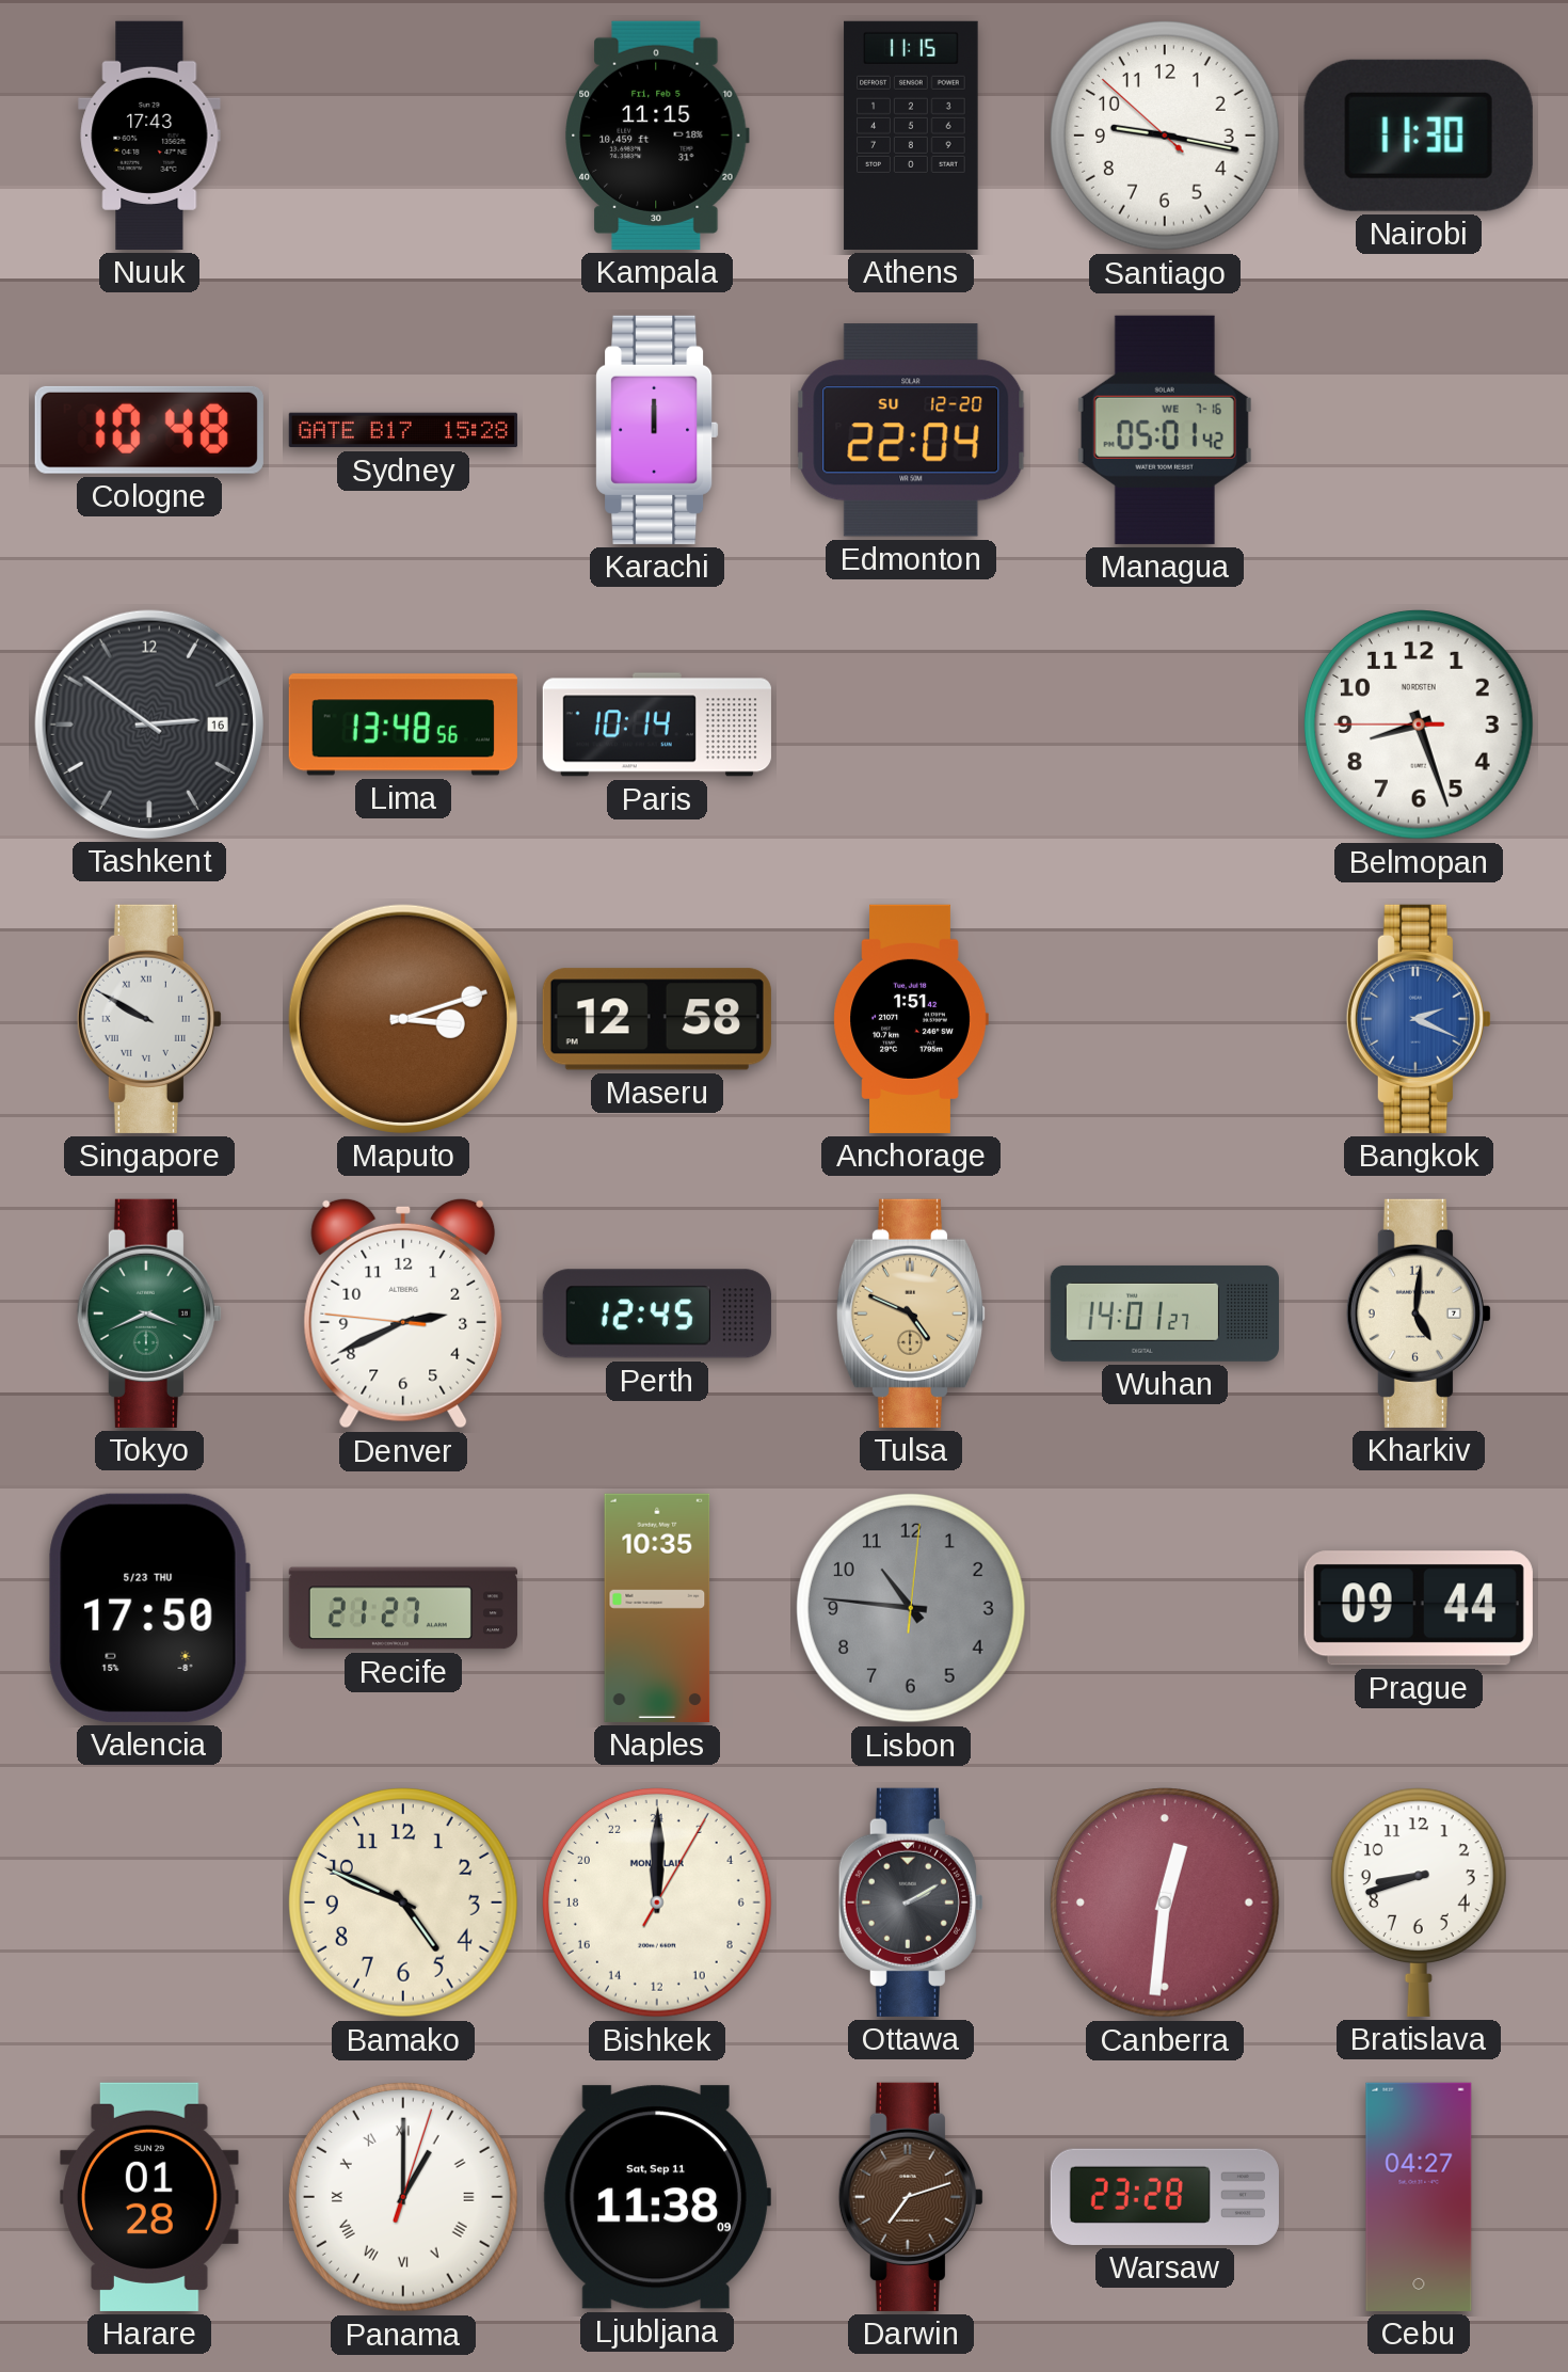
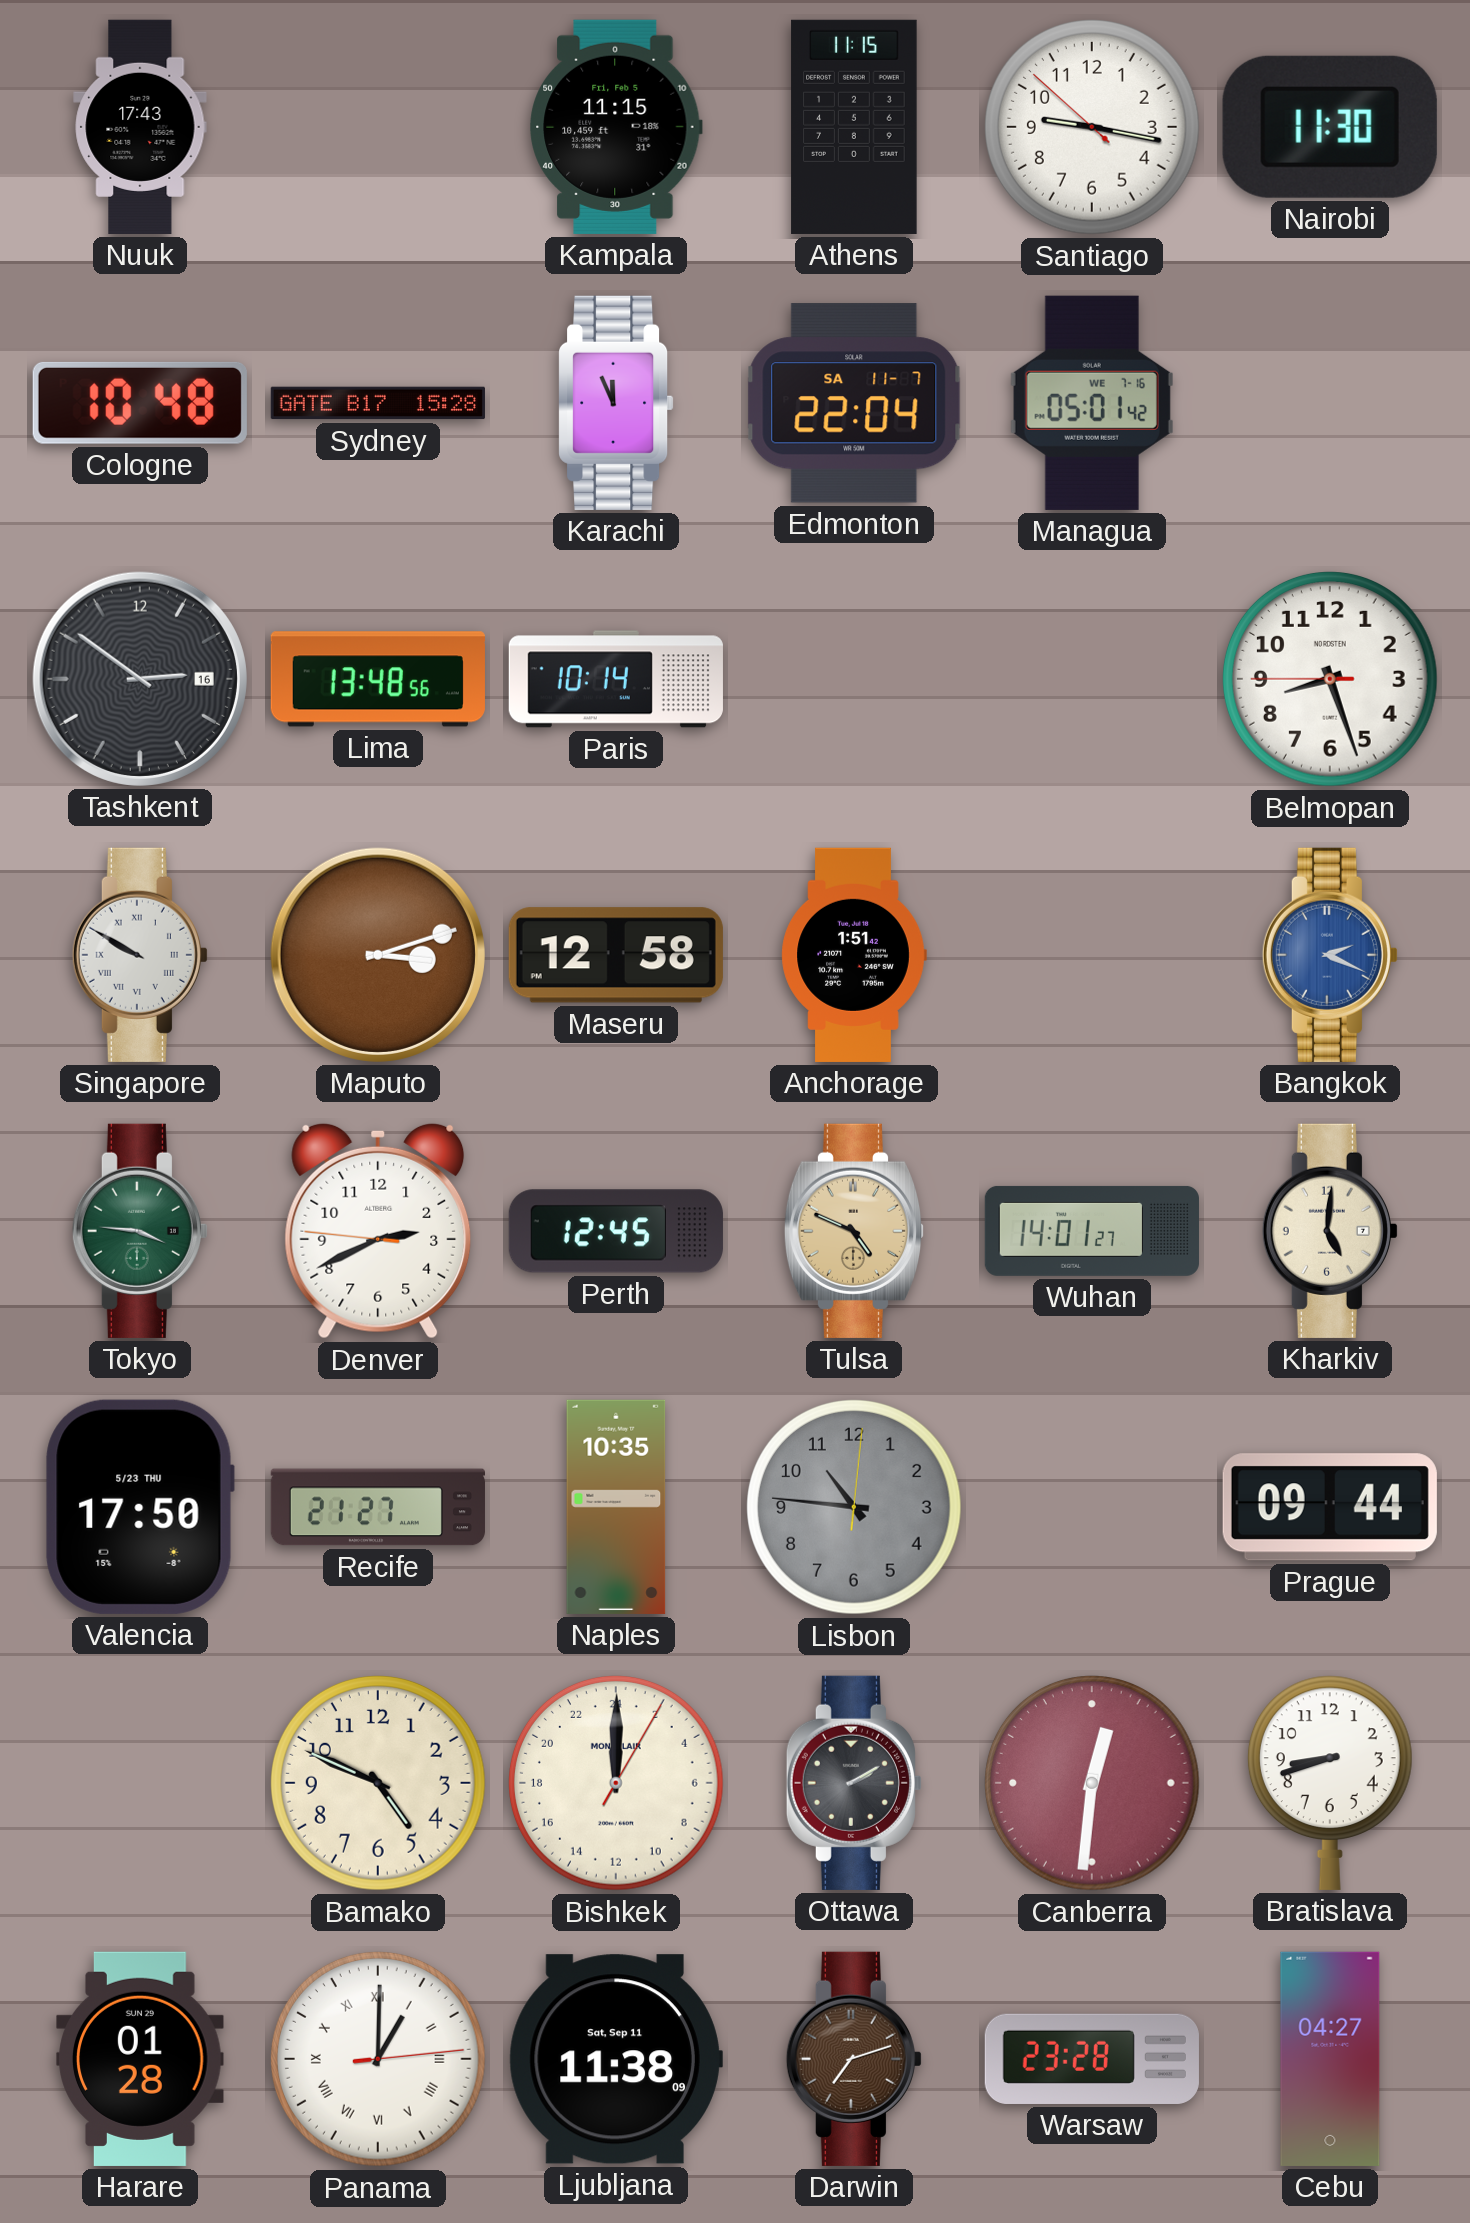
Karachi: 12:00 -> 11:56
Edmonton date: SU 12-20 -> SA 11-7
Tokyo: 3:41 -> 3:46
Panama: 1:00:03 -> 1:00:14
